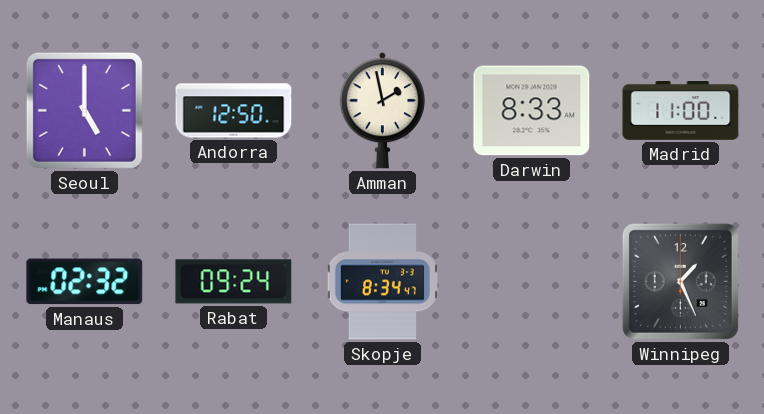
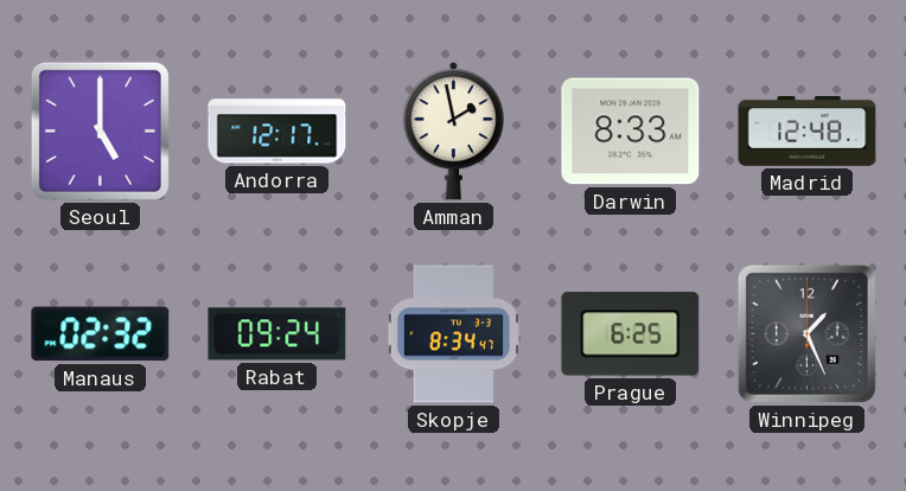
Andorra: 12:50 -> 12:17
Madrid: 11:00 -> 12:48
Prague: none -> 6:25
